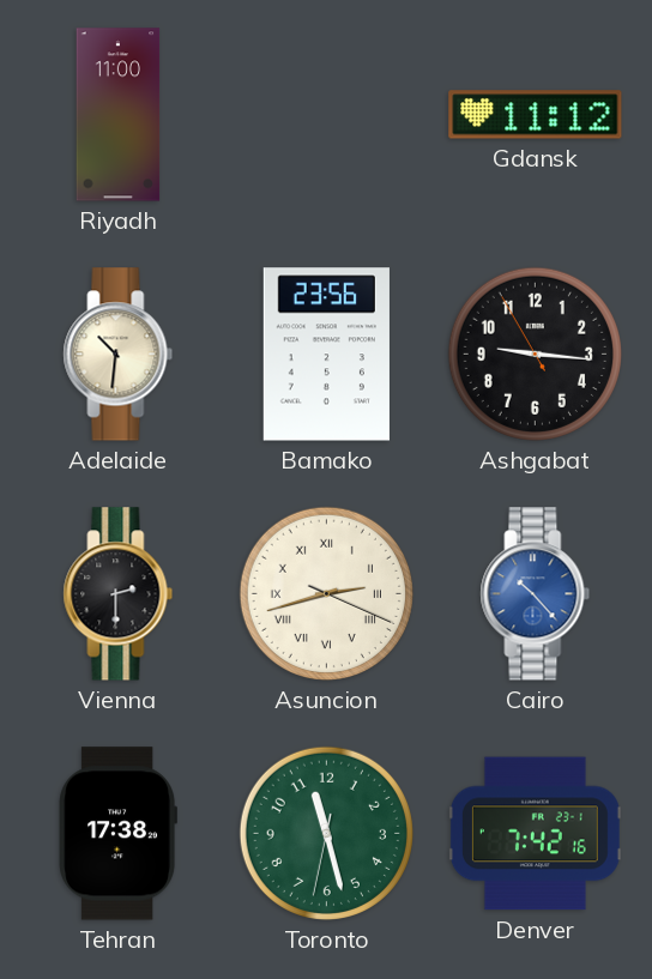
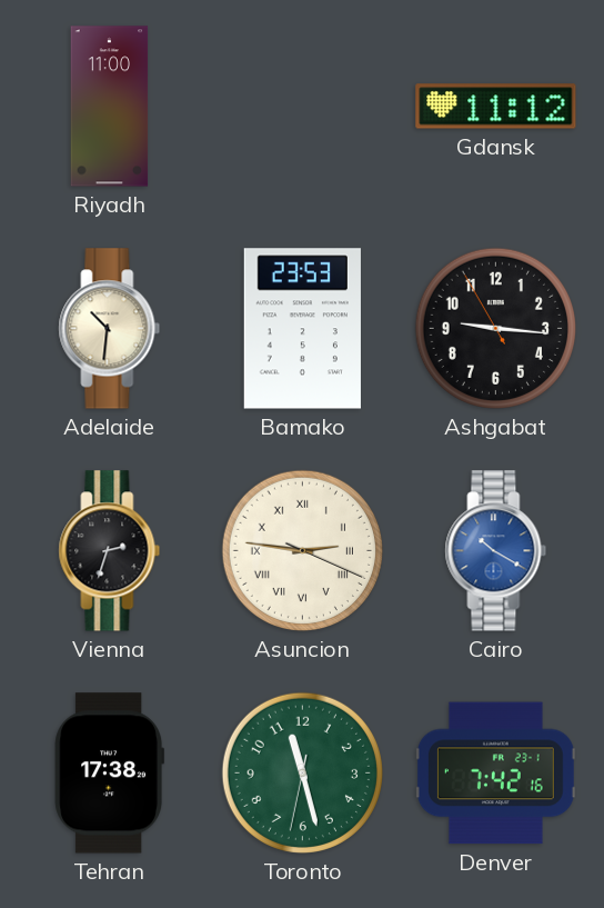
Bamako: 23:56 -> 23:53
Vienna: 2:30 -> 2:33
Asuncion: 2:42 -> 2:46
Cairo: 10:23 -> 10:20
